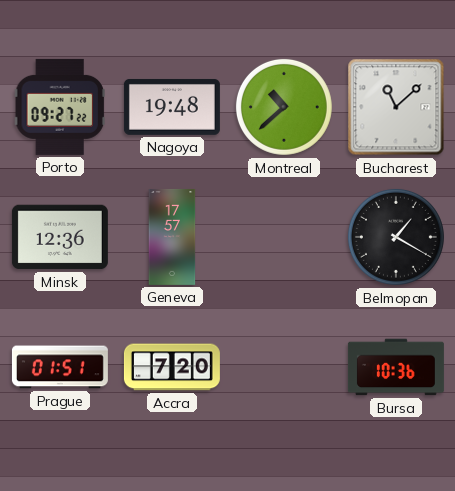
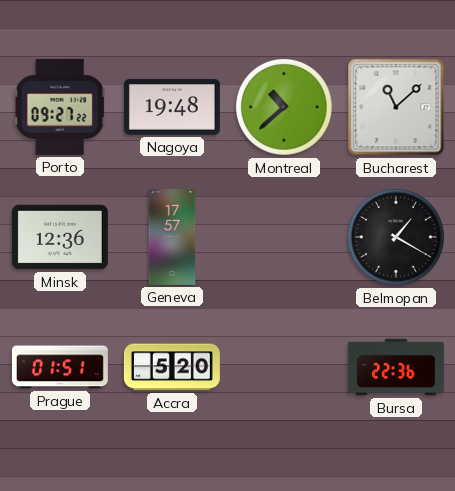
Accra: 7:20 -> 5:20
Bursa: 10:36 -> 22:36
